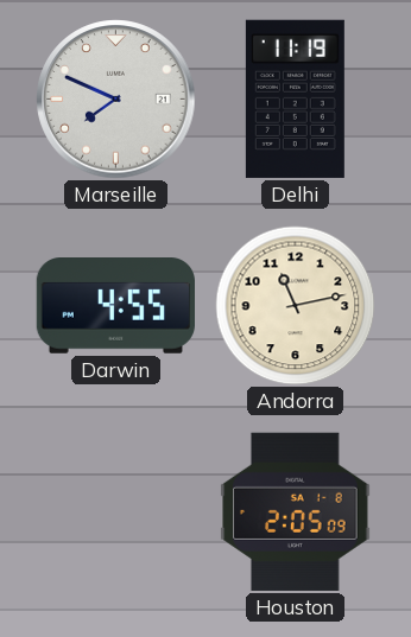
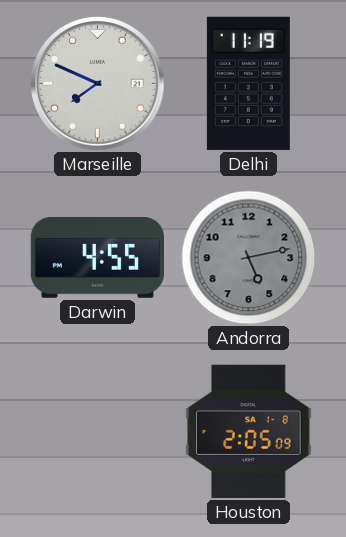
Andorra: 11:13 -> 5:13
Andorra dial: cream -> grey
